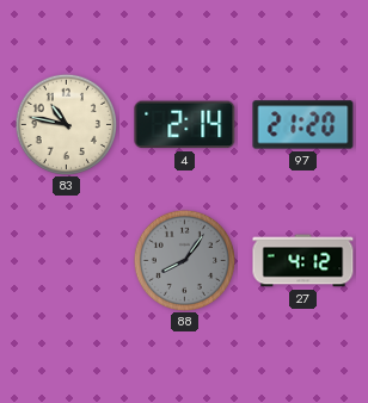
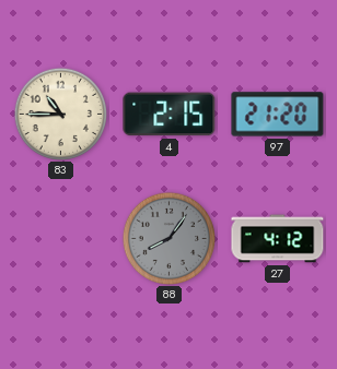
83: 10:47 -> 10:45
4: 2:14 -> 2:15
